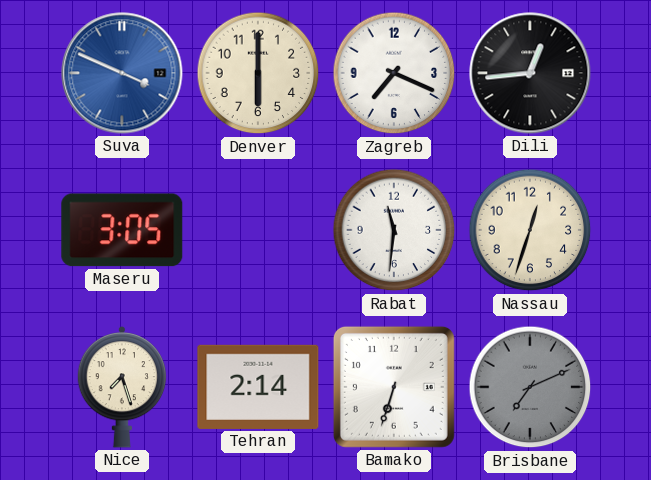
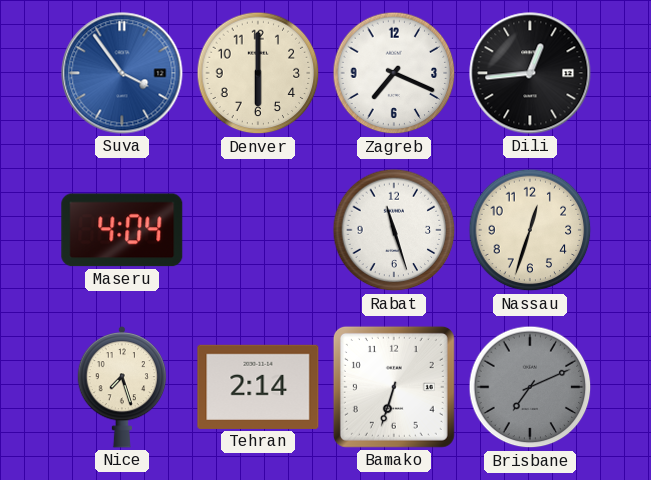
Suva: 3:49 -> 3:54
Maseru: 3:05 -> 4:04
Rabat: 11:31 -> 11:27
